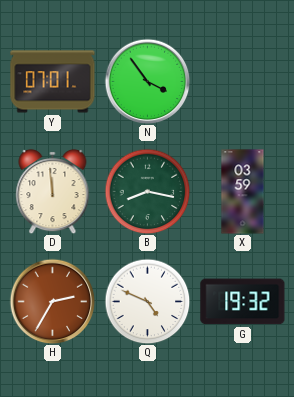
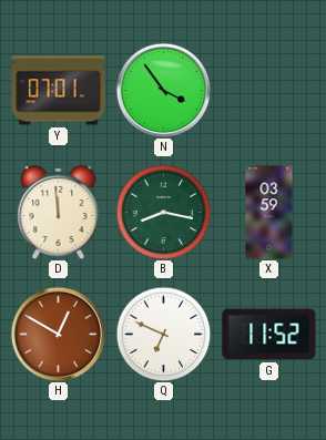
H: 2:35 -> 12:50
Q: 4:49 -> 6:49
G: 19:32 -> 11:52
